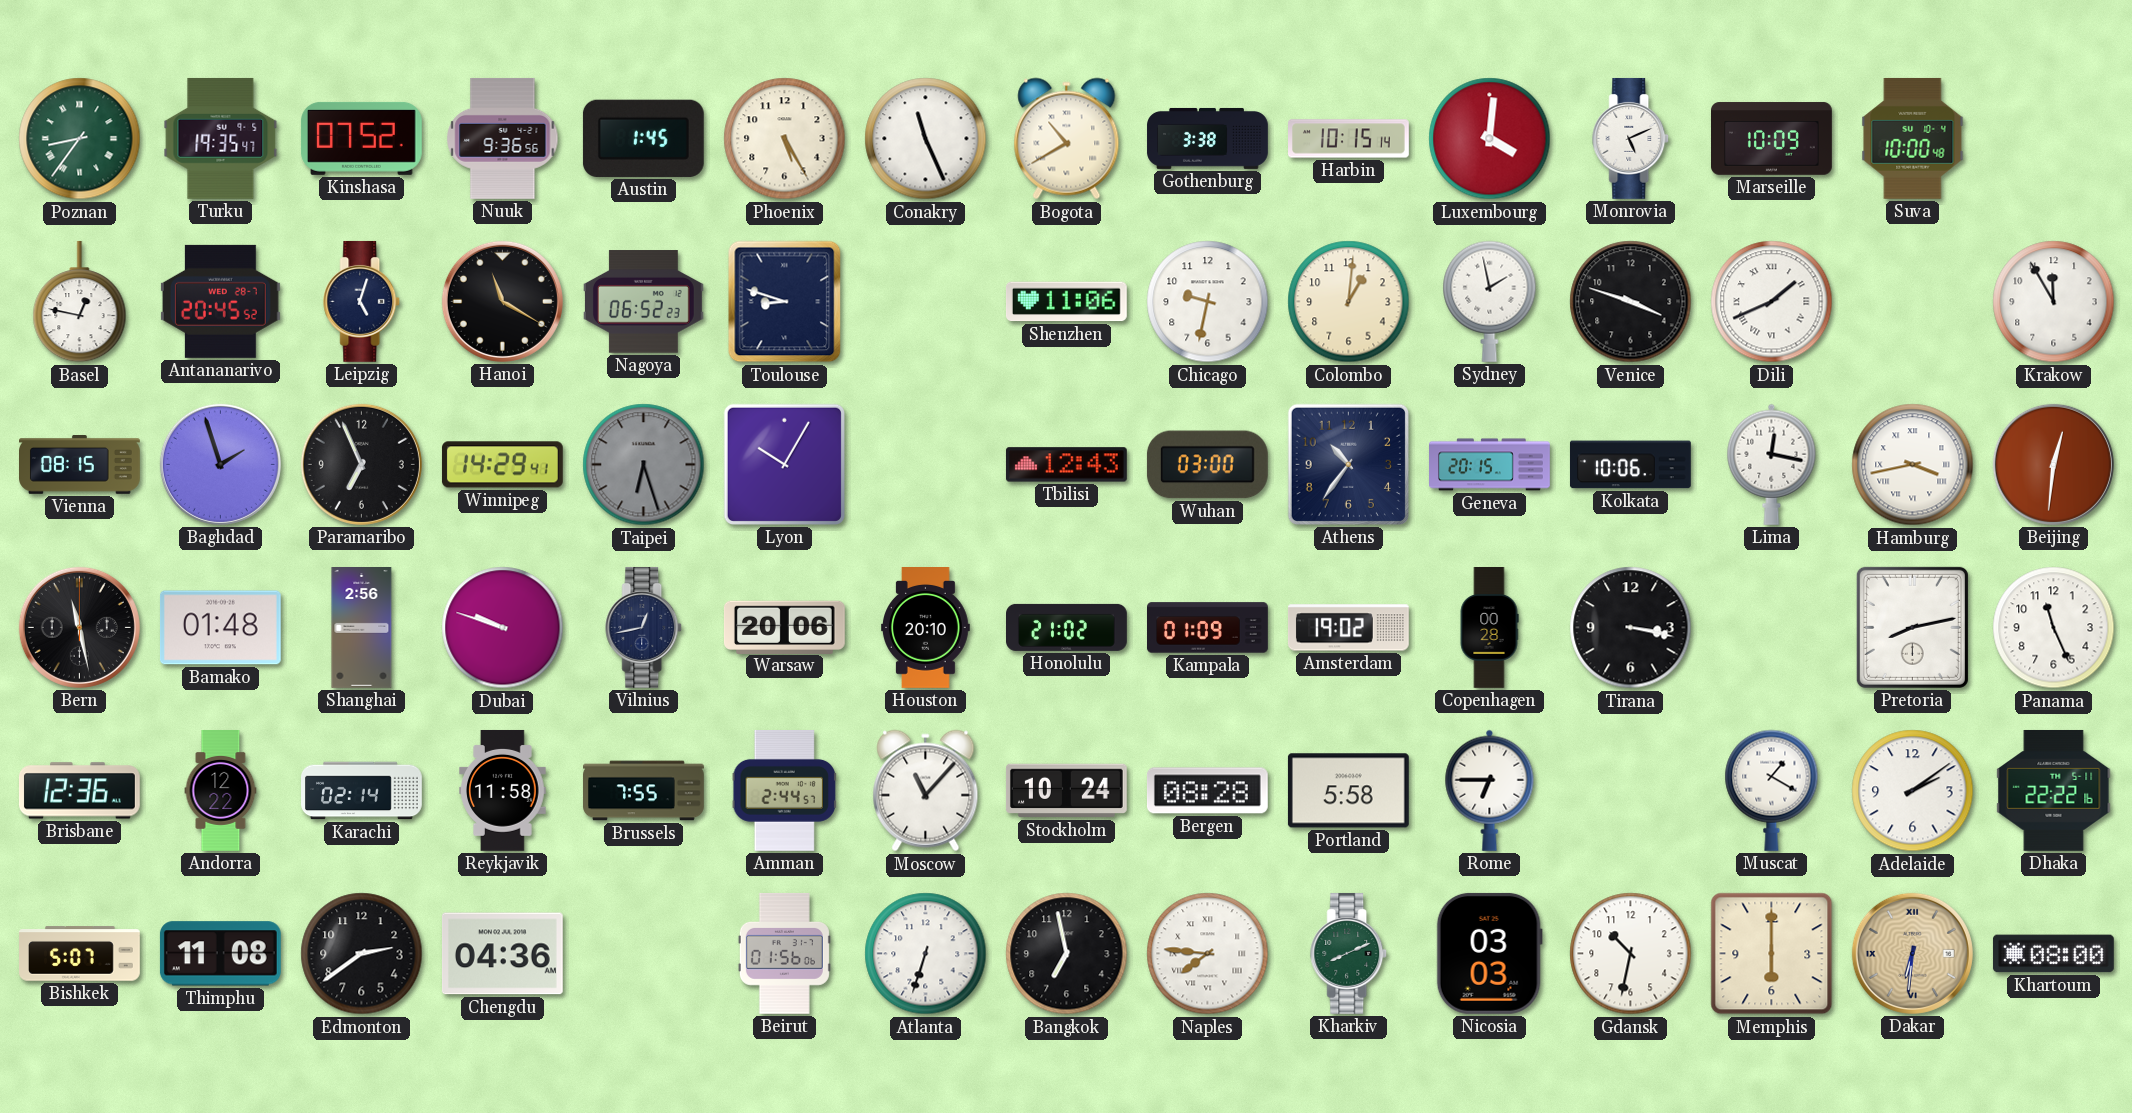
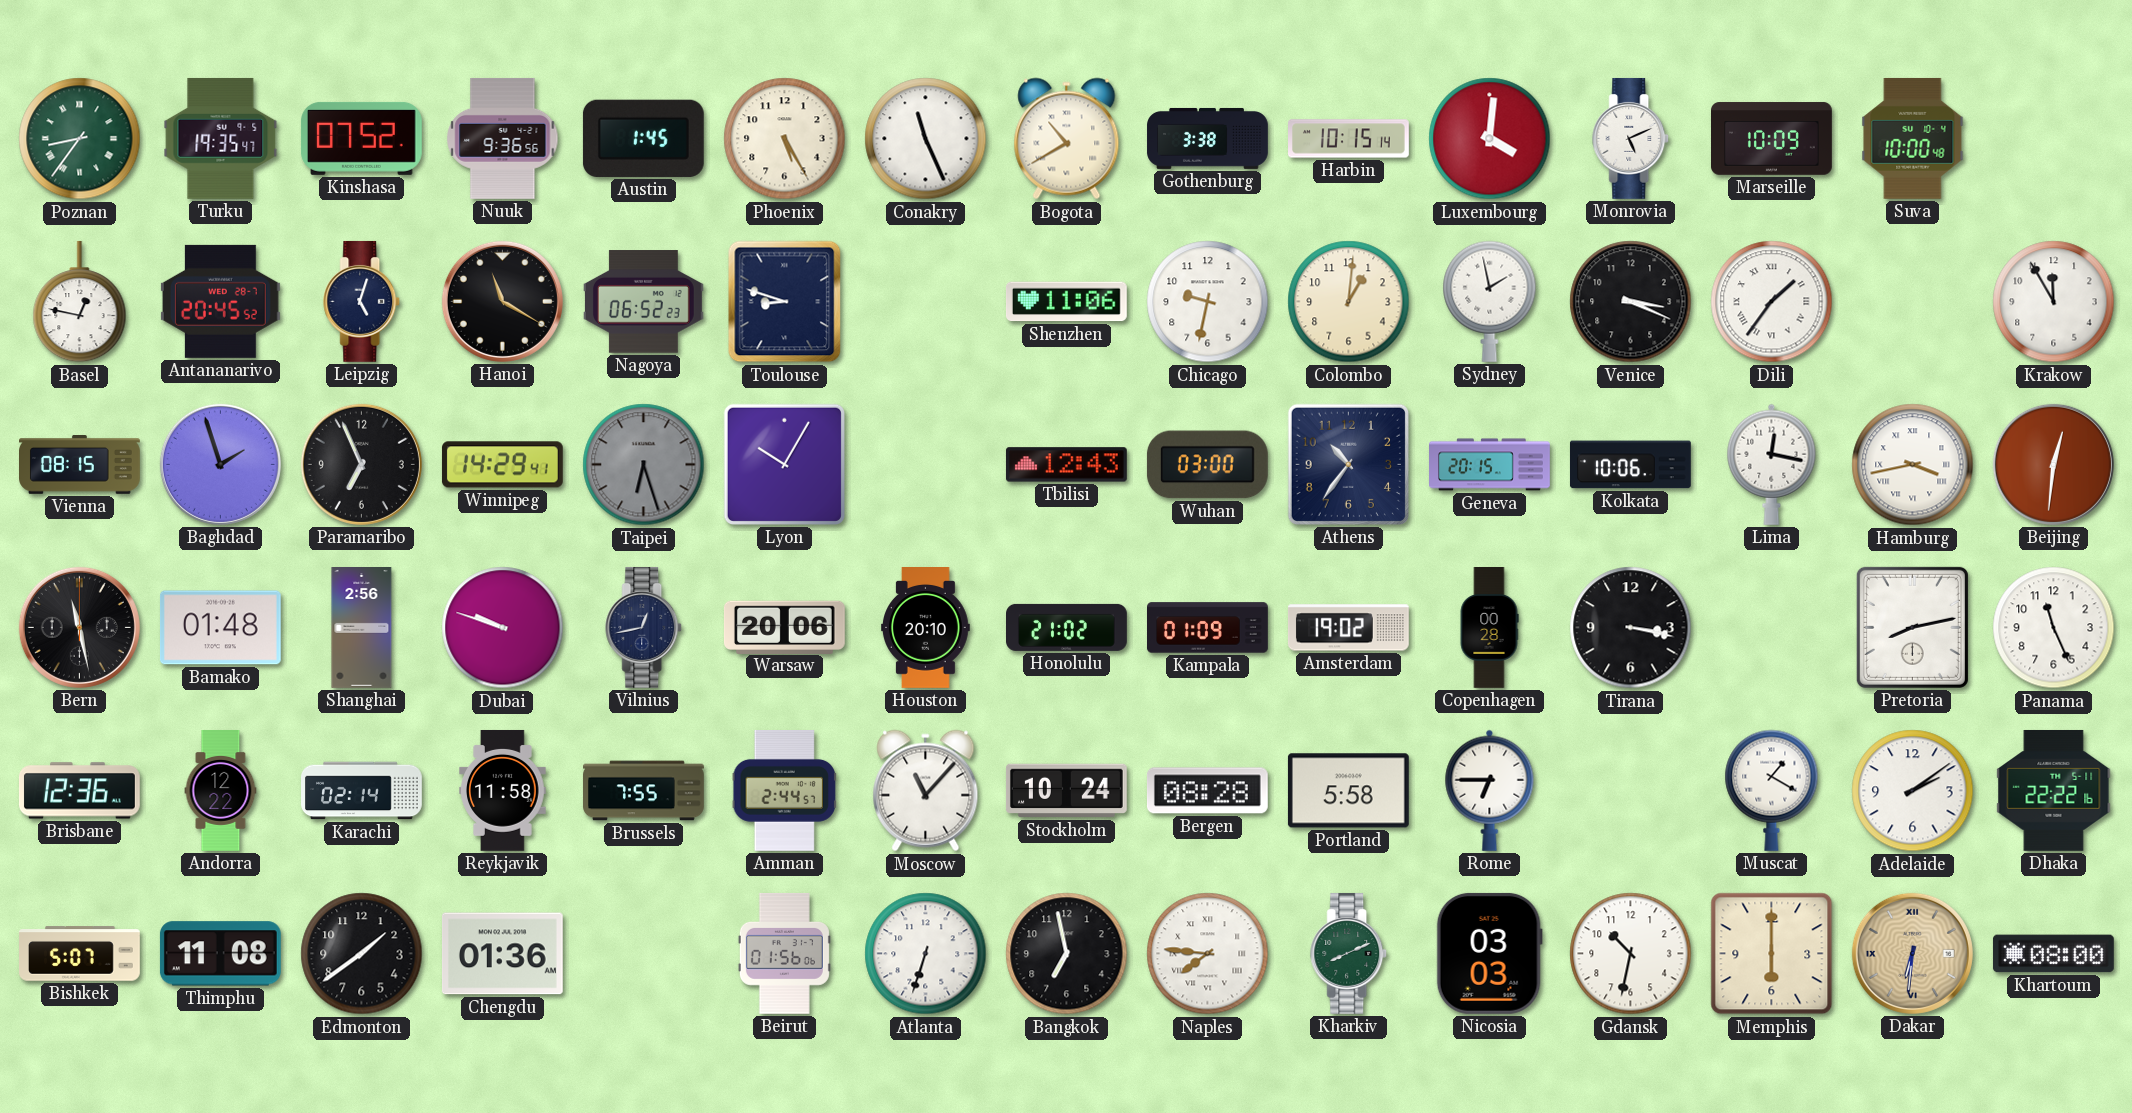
Venice: 3:48 -> 3:19
Dili: 1:41 -> 1:36
Edmonton: 2:39 -> 1:39
Chengdu: 04:36 -> 01:36
